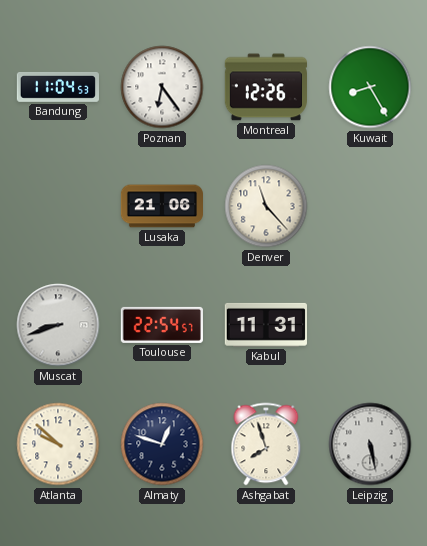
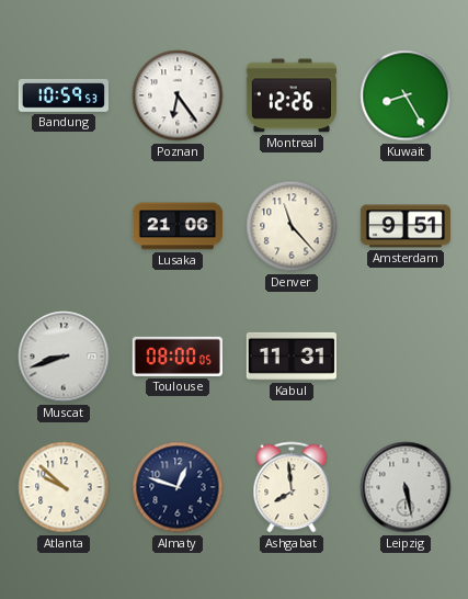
Bandung: 11:04 -> 10:59
Amsterdam: none -> 9:51
Toulouse: 22:54 -> 08:00
Ashgabat: 7:57 -> 7:59
